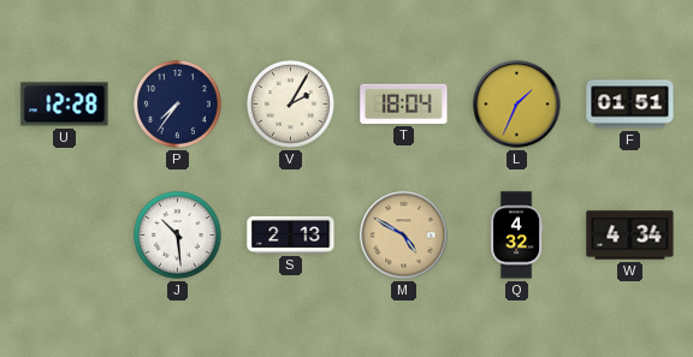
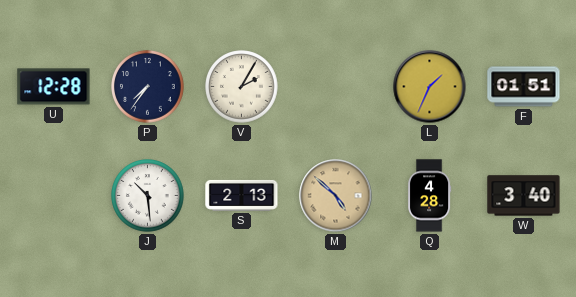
T: 18:04 -> none
M: 4:50 -> 4:52
Q: 4:32 -> 4:28
W: 4:34 -> 3:40
